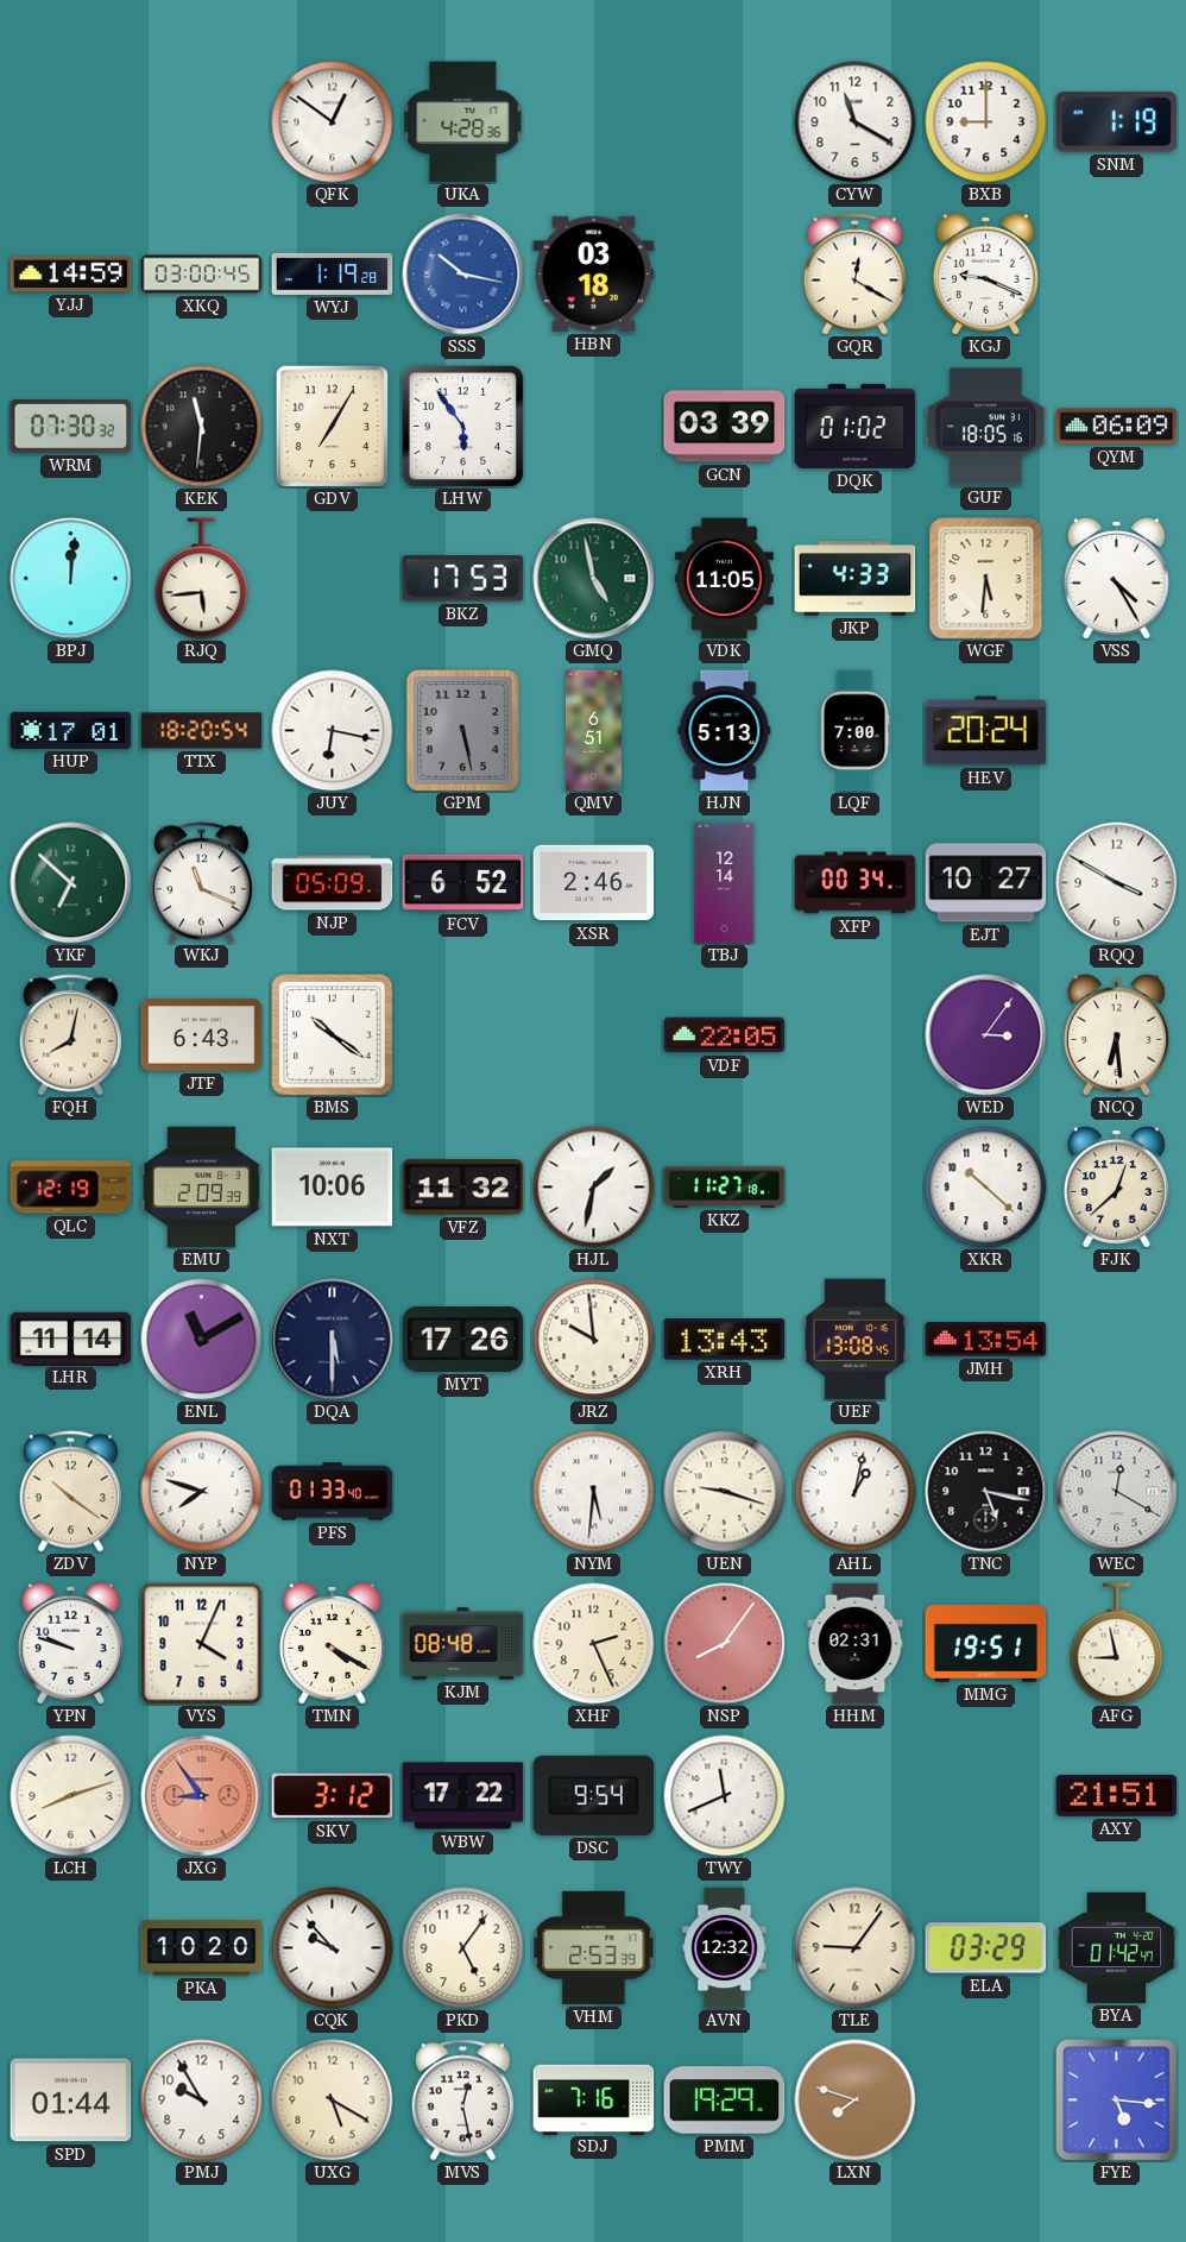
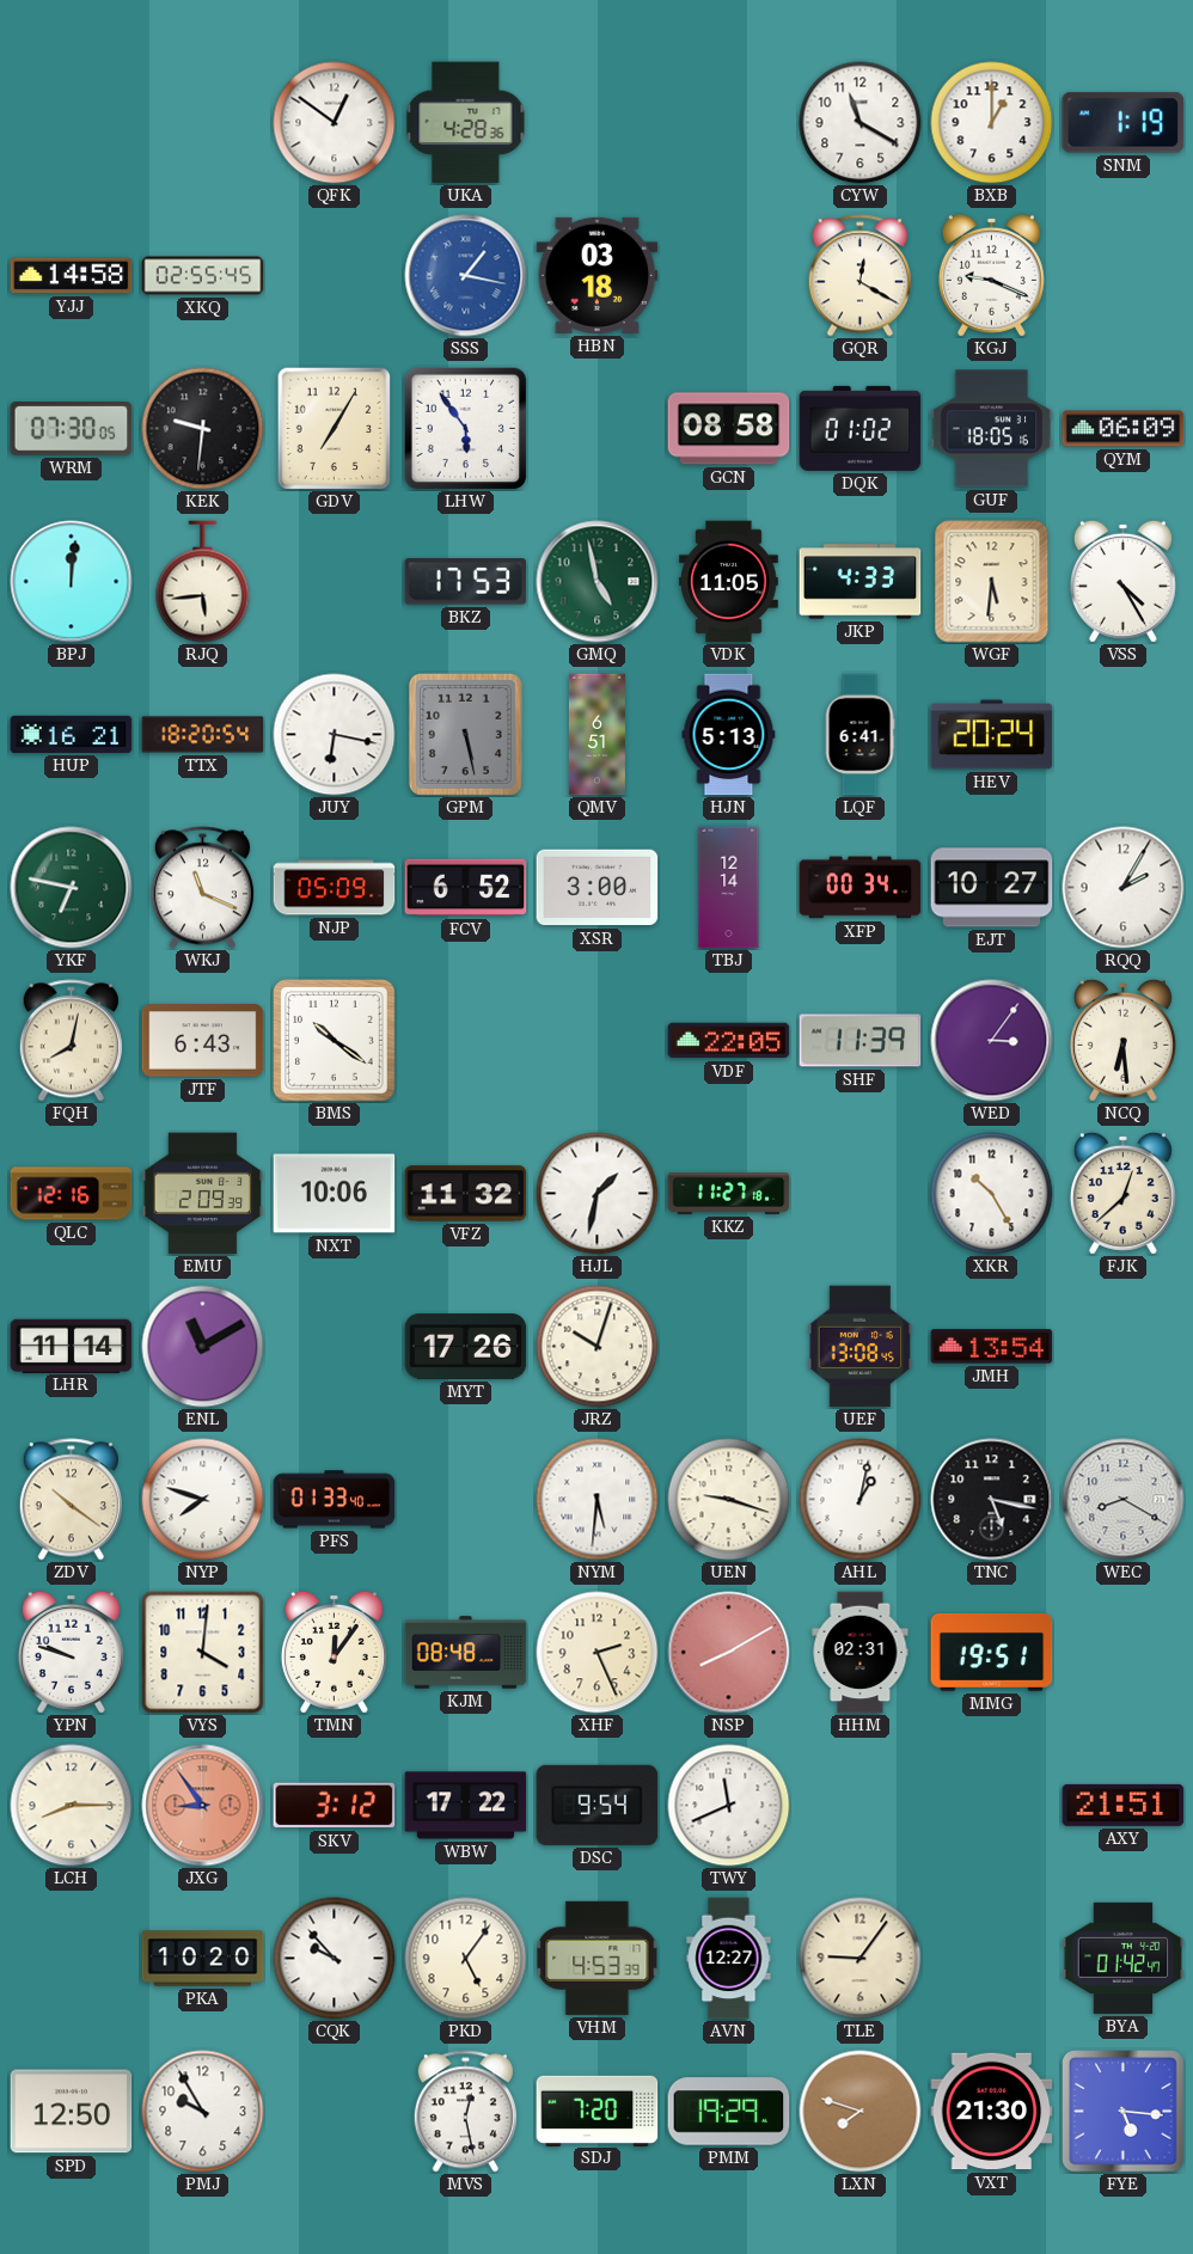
BXB: 9:00 -> 1:00
YJJ: 14:59 -> 14:58
XKQ: 03:00 -> 02:55
WYJ: 1:19 -> none
SSS: 10:17 -> 1:17
WRM: 07:30:32 -> 07:30:05
KEK: 11:31 -> 9:31
GCN: 03:39 -> 08:58
HUP: 17:01 -> 16:21
LQF: 7:00 -> 6:41
YKF: 6:52 -> 6:47
XSR: 2:46 -> 3:00
RQQ: 3:50 -> 2:05
SHF: none -> 11:39
QLC: 12:19 -> 12:16
XKR: 10:22 -> 10:25
DQA: 5:30 -> none
JRZ: 9:59 -> 10:03
XRH: 13:43 -> none
WEC: 12:20 -> 8:20
VYS: 4:04 -> 4:01
TMN: 4:20 -> 12:06
NSP: 8:06 -> 8:10
AFG: 8:58 -> none
LCH: 8:12 -> 8:15
VHM: 2:53 -> 4:53
AVN: 12:32 -> 12:27
ELA: 03:29 -> none
SPD: 01:44 -> 12:50
UXG: 5:20 -> none
SDJ: 7:16 -> 7:20
VXT: none -> 21:30
